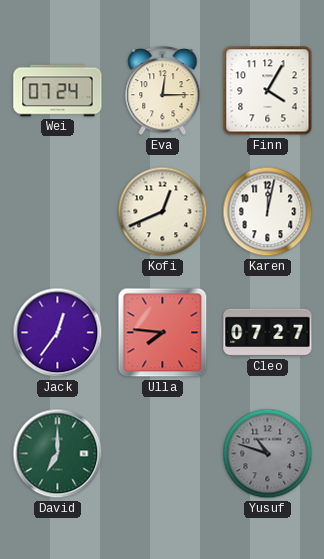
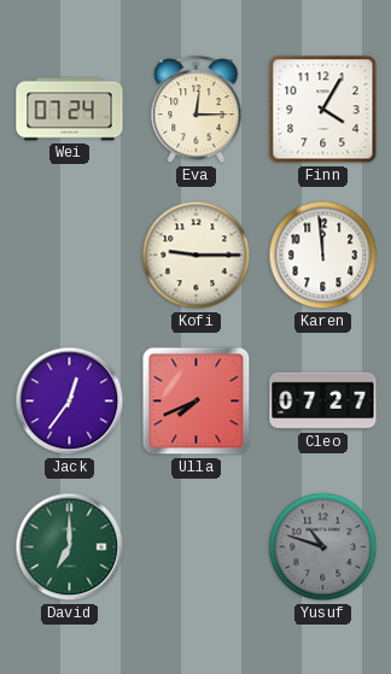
Kofi: 12:41 -> 9:15
Karen: 12:02 -> 11:59
Ulla: 7:46 -> 7:41
